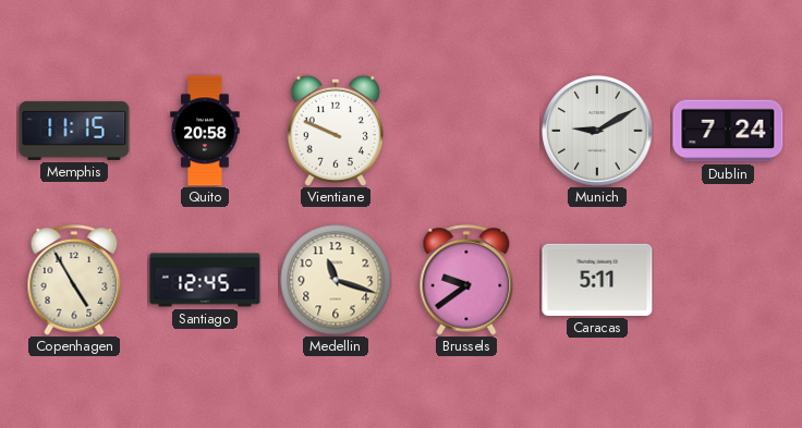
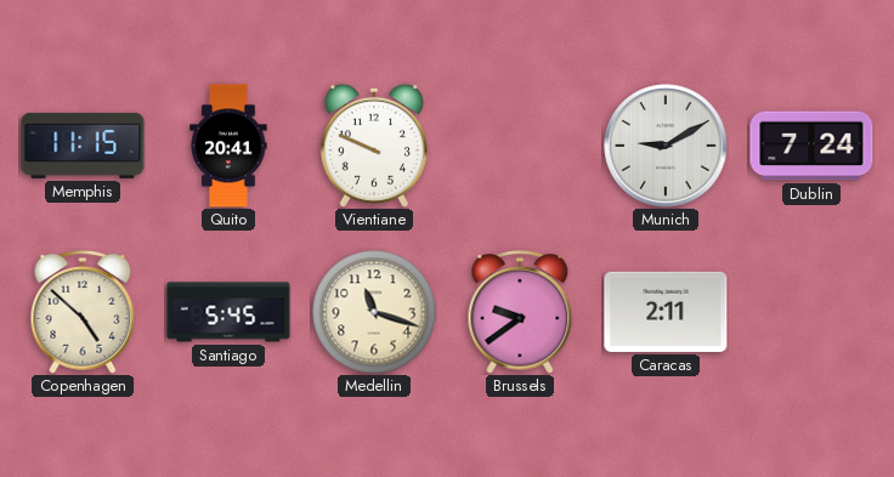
Quito: 20:58 -> 20:41
Copenhagen: 4:55 -> 4:52
Santiago: 12:45 -> 5:45
Caracas: 5:11 -> 2:11
